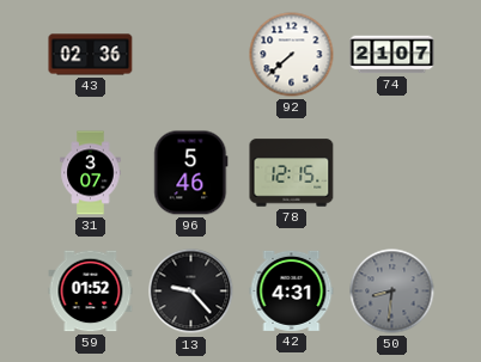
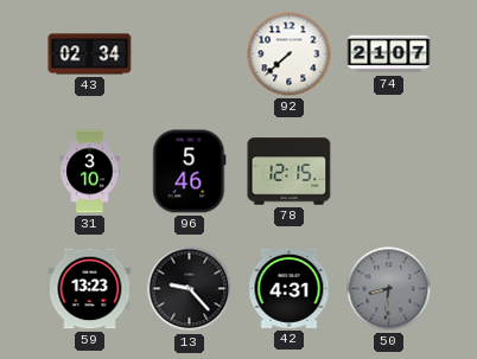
43: 02:36 -> 02:34
31: 3:07 -> 3:10
59: 01:52 -> 13:23
